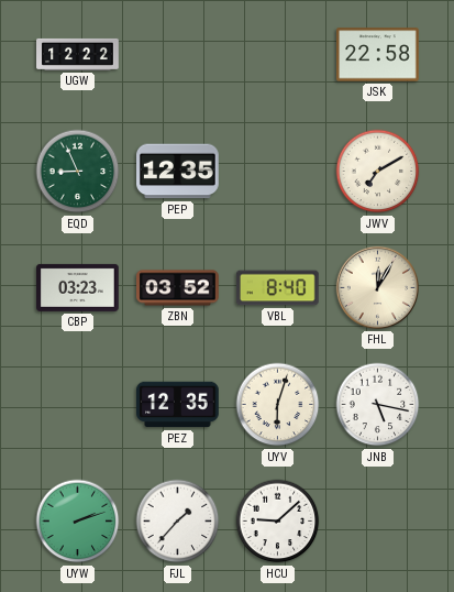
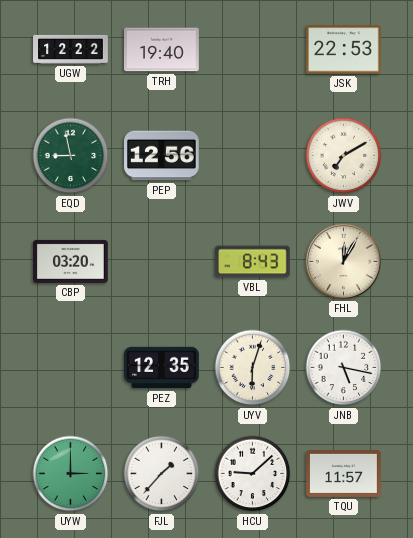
TRH: none -> 19:40
JSK: 22:58 -> 22:53
EQD: 8:56 -> 8:58
PEP: 12:35 -> 12:56
CBP: 03:23 -> 03:20
ZBN: 03:52 -> none
VBL: 8:40 -> 8:43
UYW: 2:12 -> 3:00
TQU: none -> 11:57
